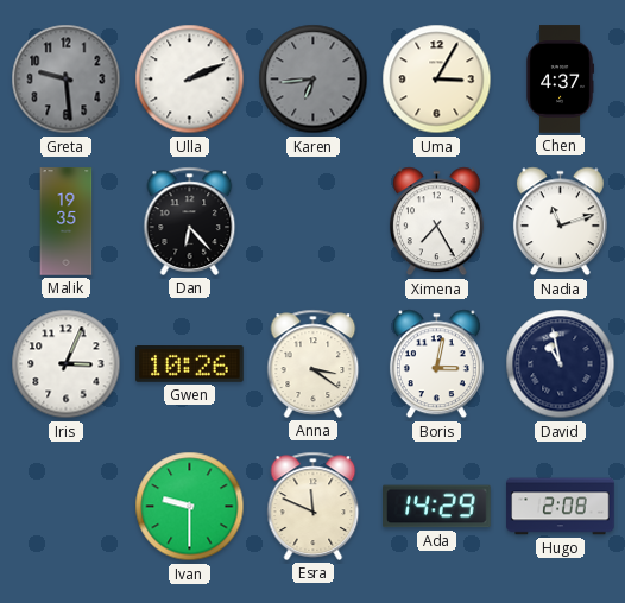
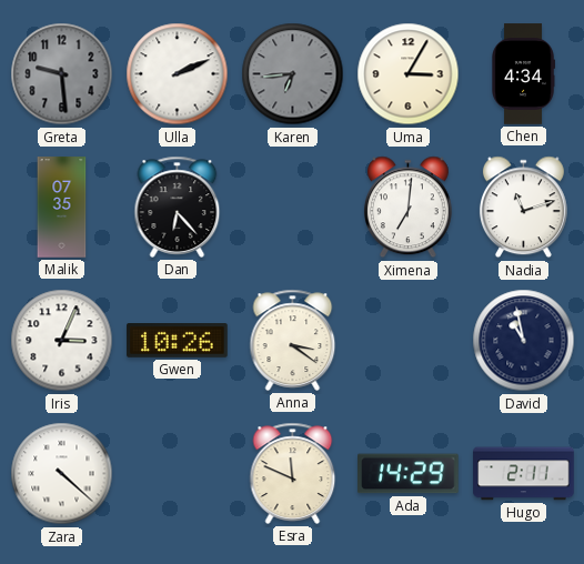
Chen: 4:37 -> 4:34
Malik: 19:35 -> 07:35
Ximena: 7:25 -> 7:01
Boris: 3:02 -> none
Zara: none -> 4:22
Ivan: 9:30 -> none
Hugo: 2:08 -> 2:11
